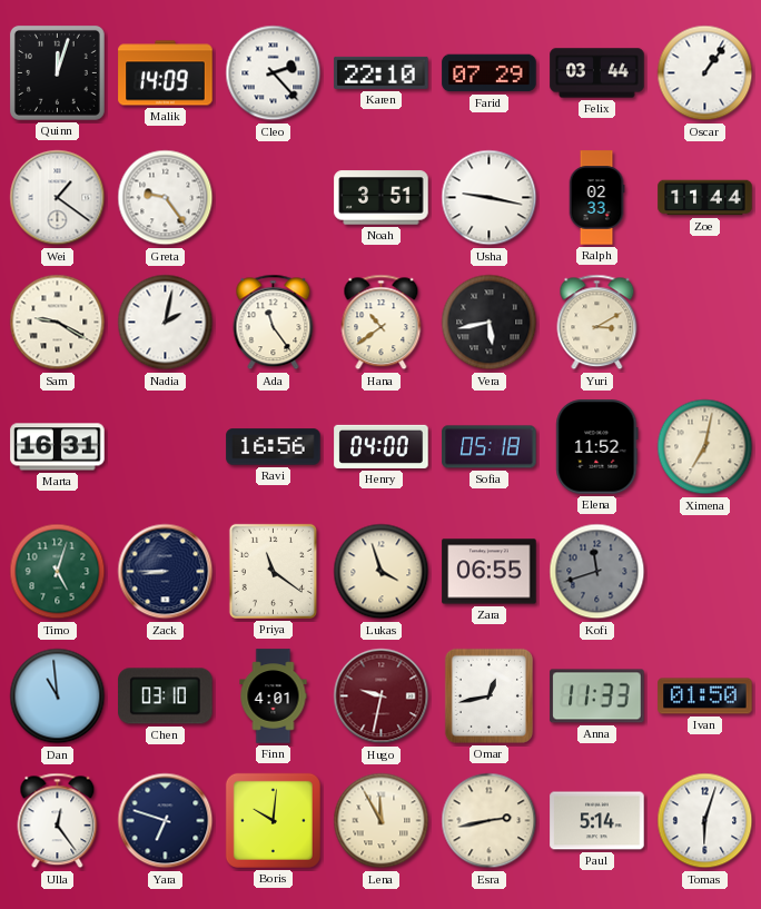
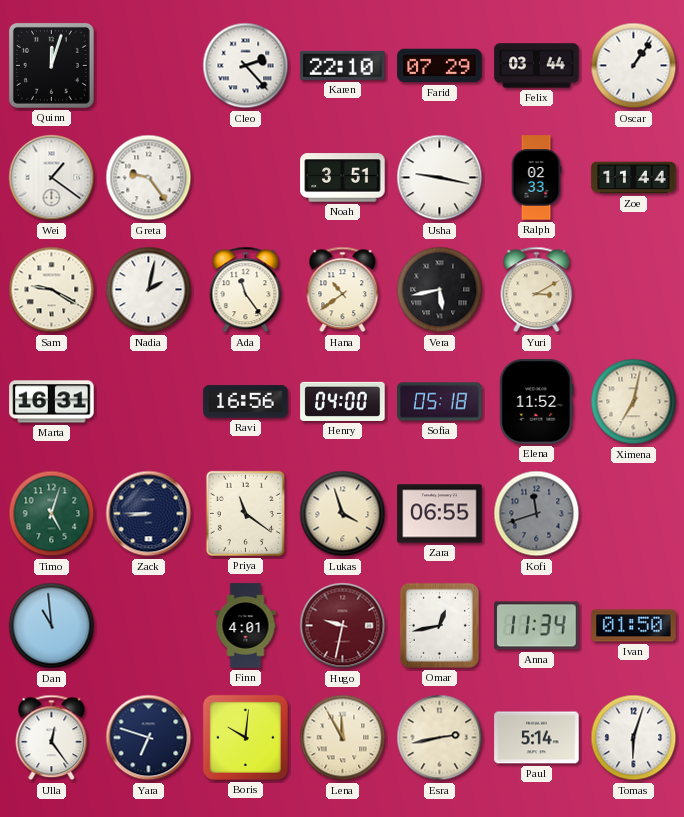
Malik: 14:09 -> none
Chen: 03:10 -> none
Anna: 11:33 -> 11:34
